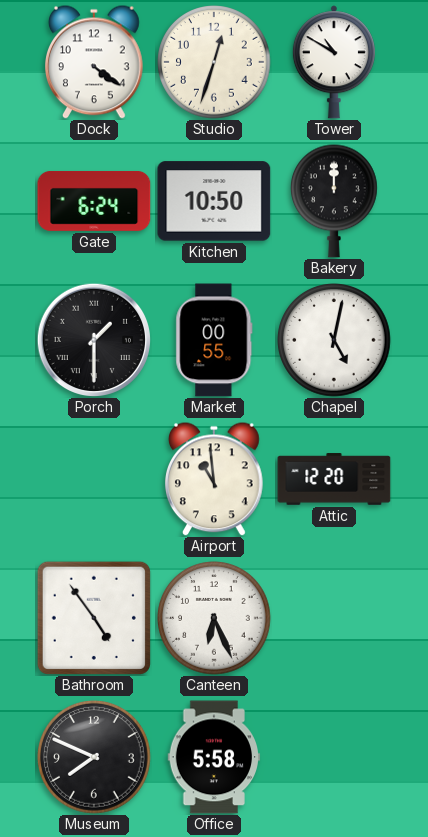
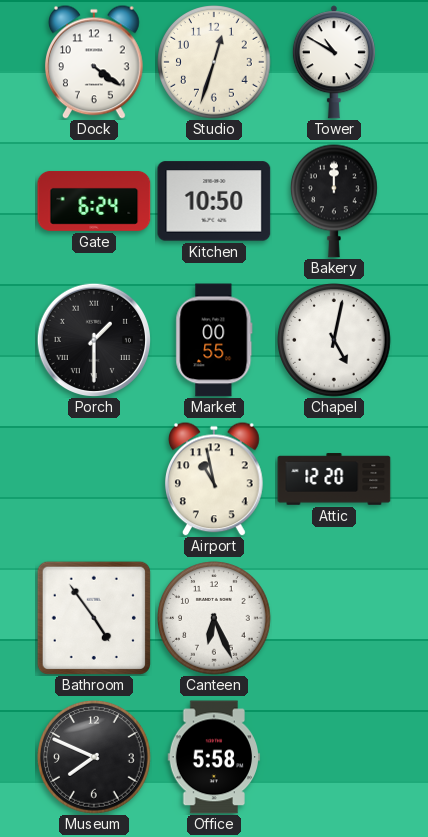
Airport: 10:59 -> 10:58
